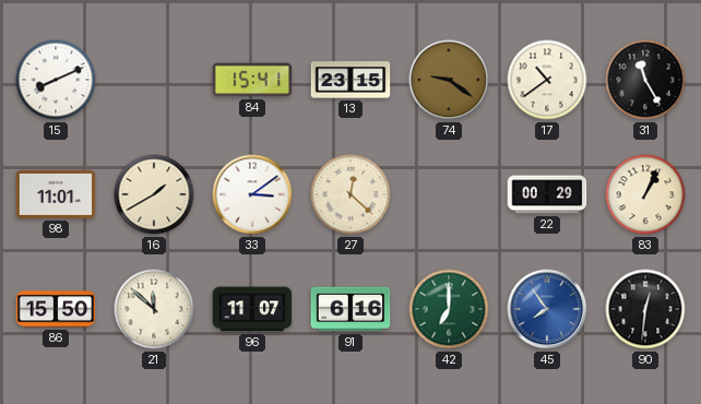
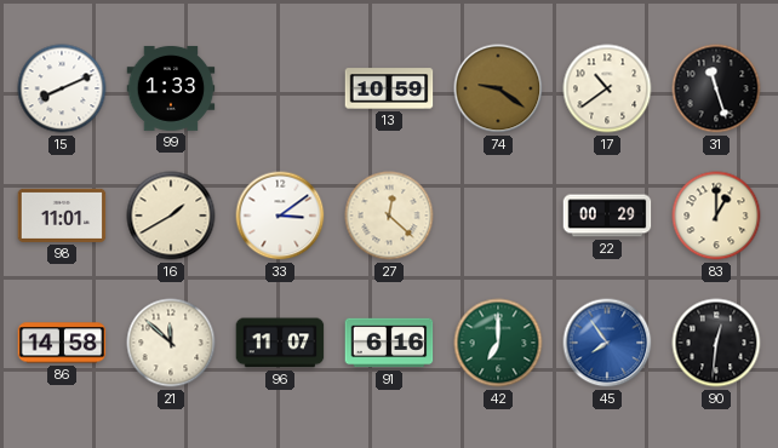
99: none -> 1:33
84: 15:41 -> none
13: 23:15 -> 10:59
31: 11:25 -> 11:27
83: 1:04 -> 1:00
86: 15:50 -> 14:58
